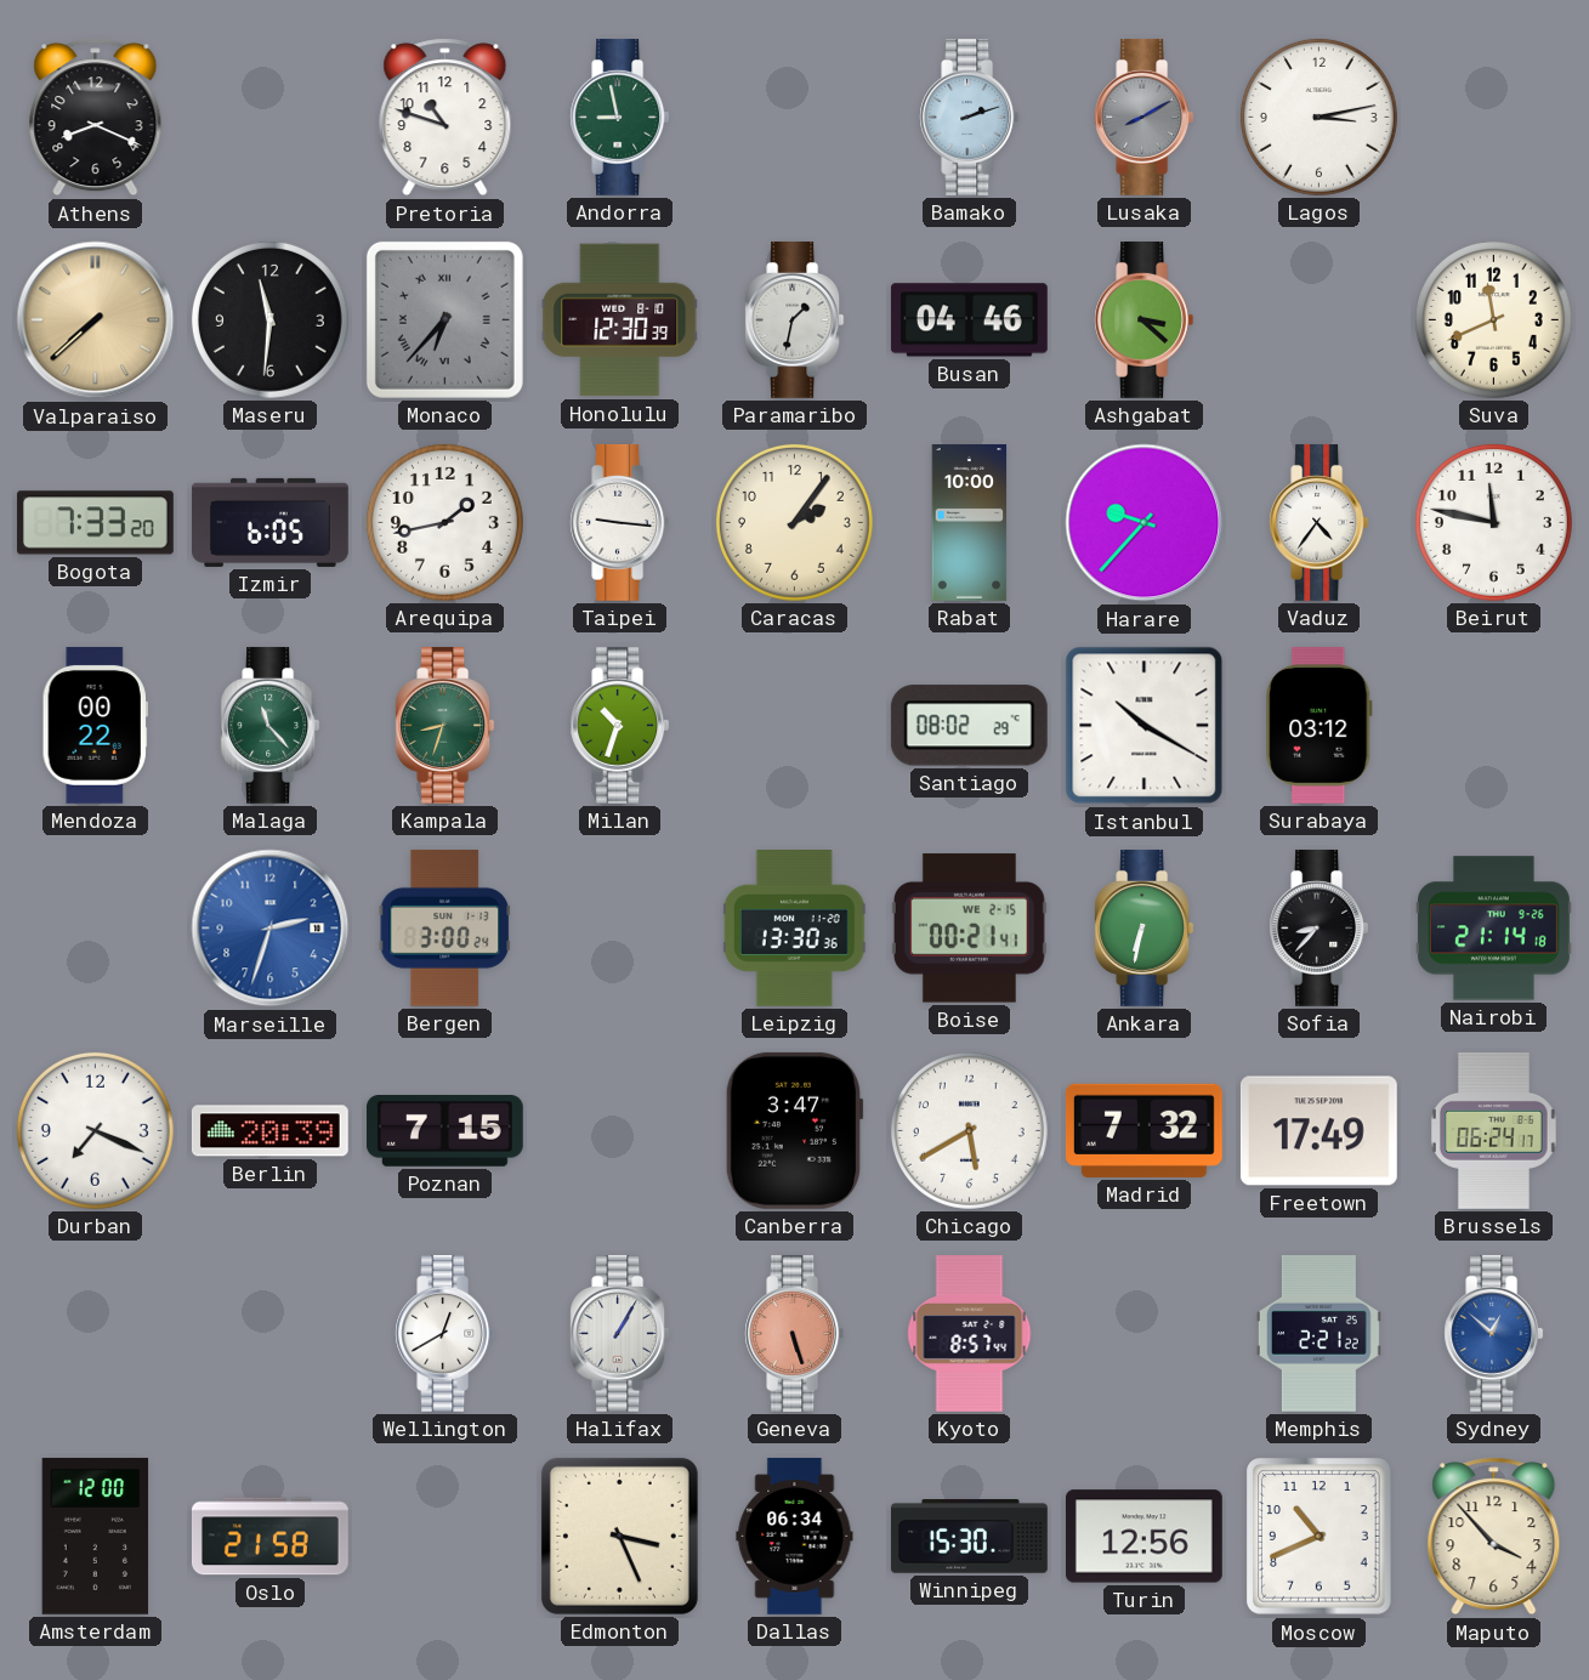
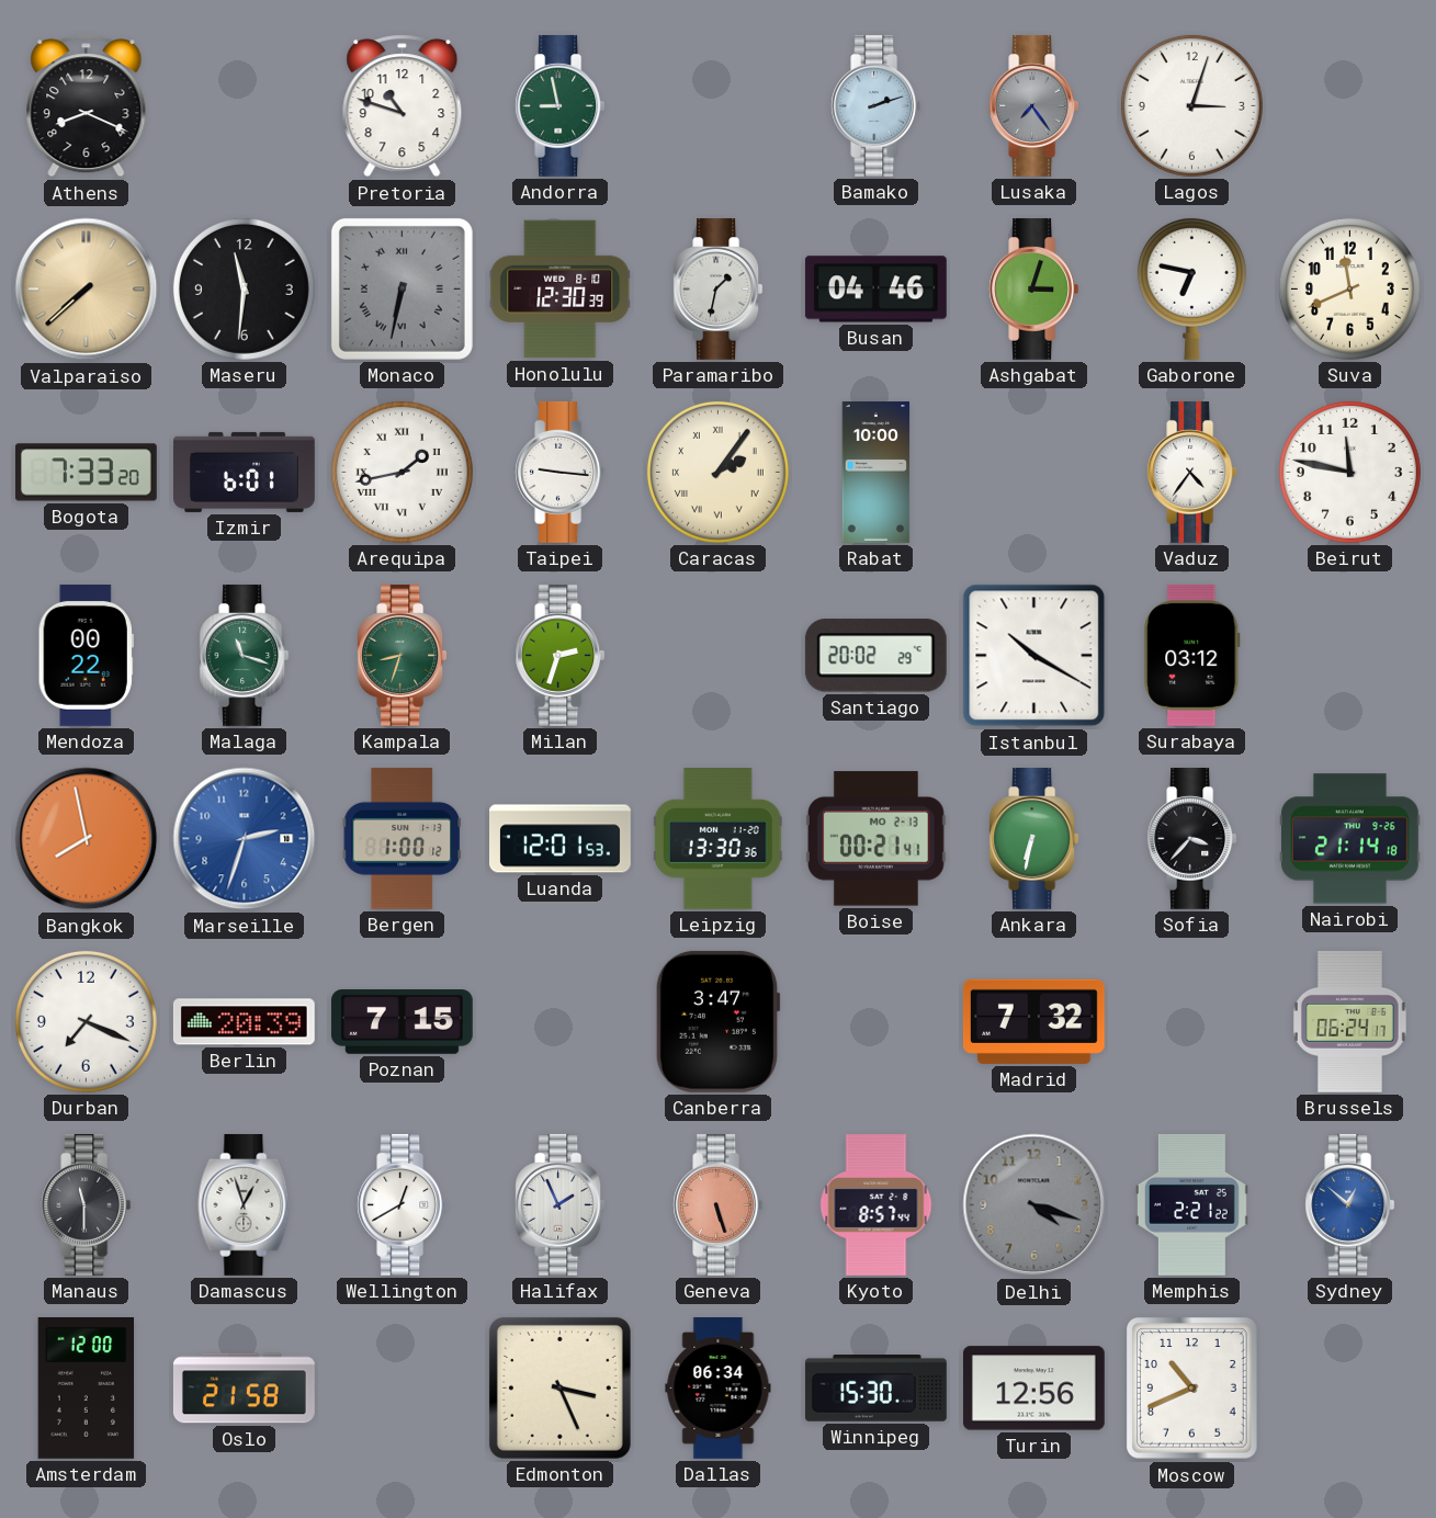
Lusaka: 8:10 -> 7:24
Lagos: 3:13 -> 3:03
Monaco: 6:37 -> 6:32
Ashgabat: 3:22 -> 3:03
Gaborone: none -> 6:47
Izmir: 6:05 -> 6:01
Arequipa numerals: Arabic -> Roman
Caracas numerals: Arabic -> Roman
Harare: 9:37 -> none
Malaga: 11:23 -> 11:18
Milan: 10:33 -> 2:33
Santiago: 08:02 -> 20:02
Bangkok: none -> 7:58
Bergen: 3:00 -> 1:00
Luanda: none -> 12:01
Boise date: WE 2-15 -> MO 2-13
Sofia: 8:37 -> 3:37
Chicago: 5:40 -> none
Freetown: 17:49 -> none
Manaus: none -> 11:30
Damascus: none -> 12:57
Halifax: 1:05 -> 1:56
Delhi: none -> 4:18
Maputo: 3:53 -> none
